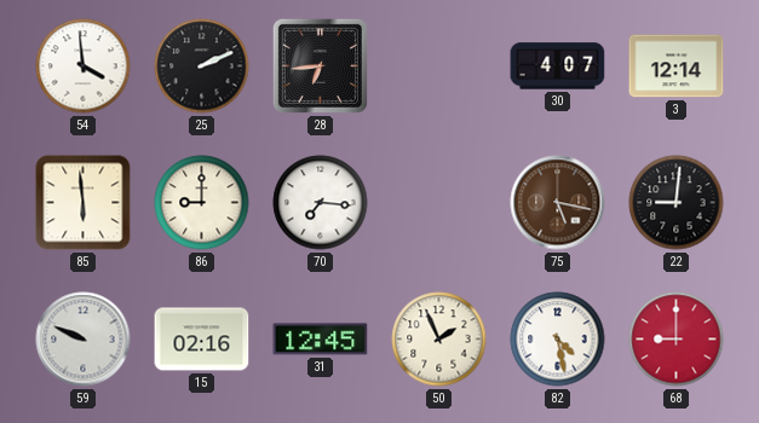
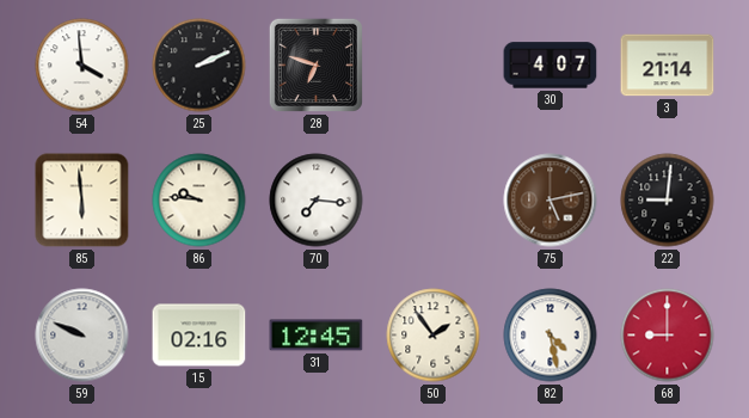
28: 6:44 -> 6:48
3: 12:14 -> 21:14
86: 9:00 -> 9:46
75: 5:17 -> 5:13
50: 1:56 -> 1:54
